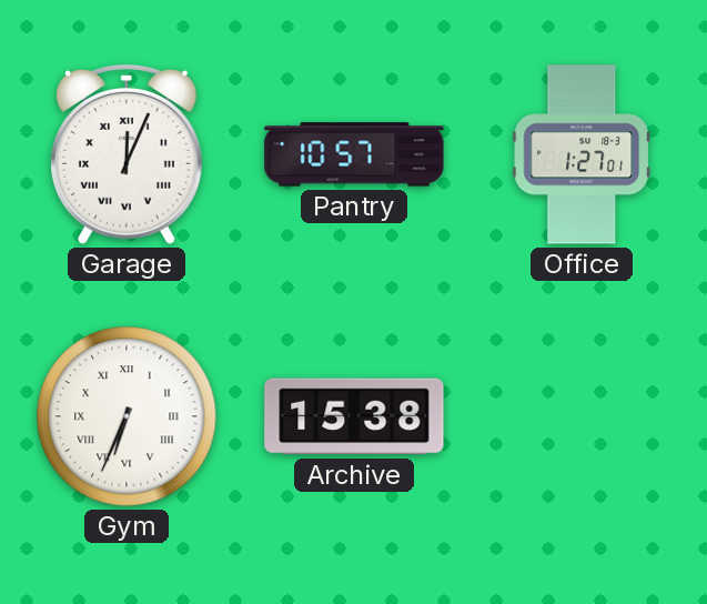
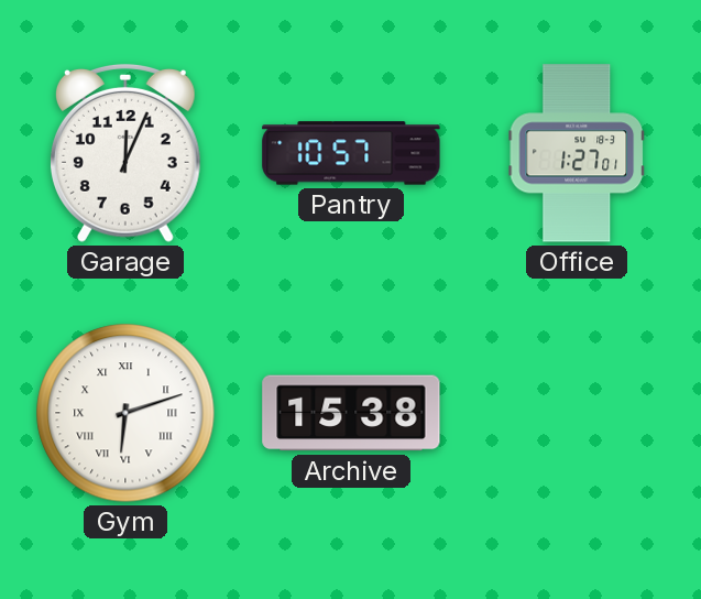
Garage numerals: Roman -> Arabic
Gym: 6:34 -> 6:12
